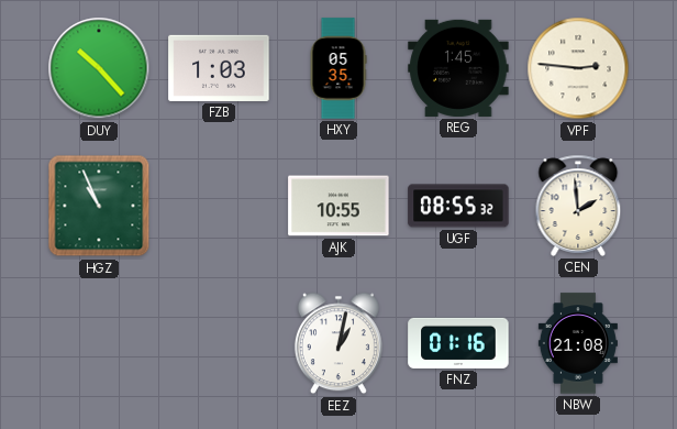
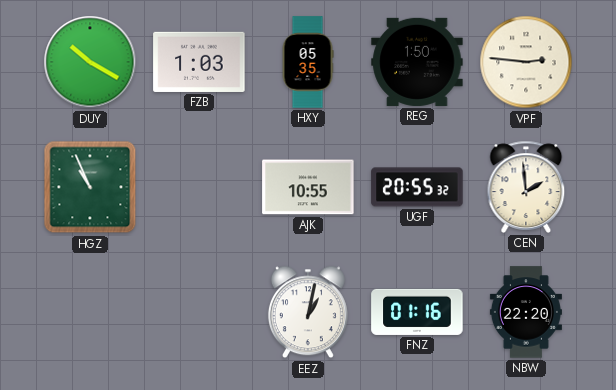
DUY: 10:23 -> 10:20
REG: 1:45 -> 1:50
UGF: 08:55 -> 20:55
NBW: 21:08 -> 22:20
